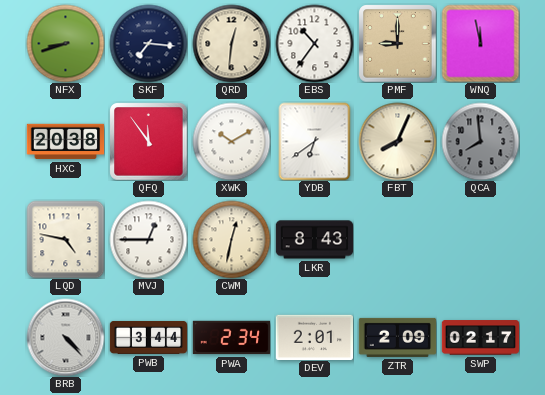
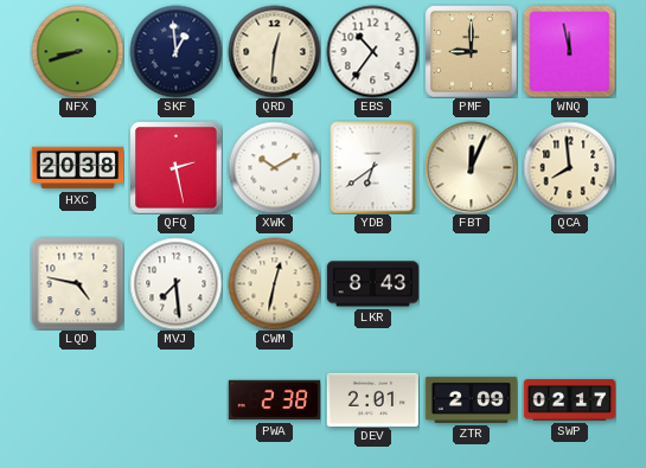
SKF: 7:16 -> 12:59
QFQ: 11:54 -> 2:28
FBT: 8:04 -> 12:04
QCA dial: grey -> cream
MVJ: 12:45 -> 7:29
BRB: 4:23 -> none
PWB: 3:44 -> none
PWA: 2:34 -> 2:38
